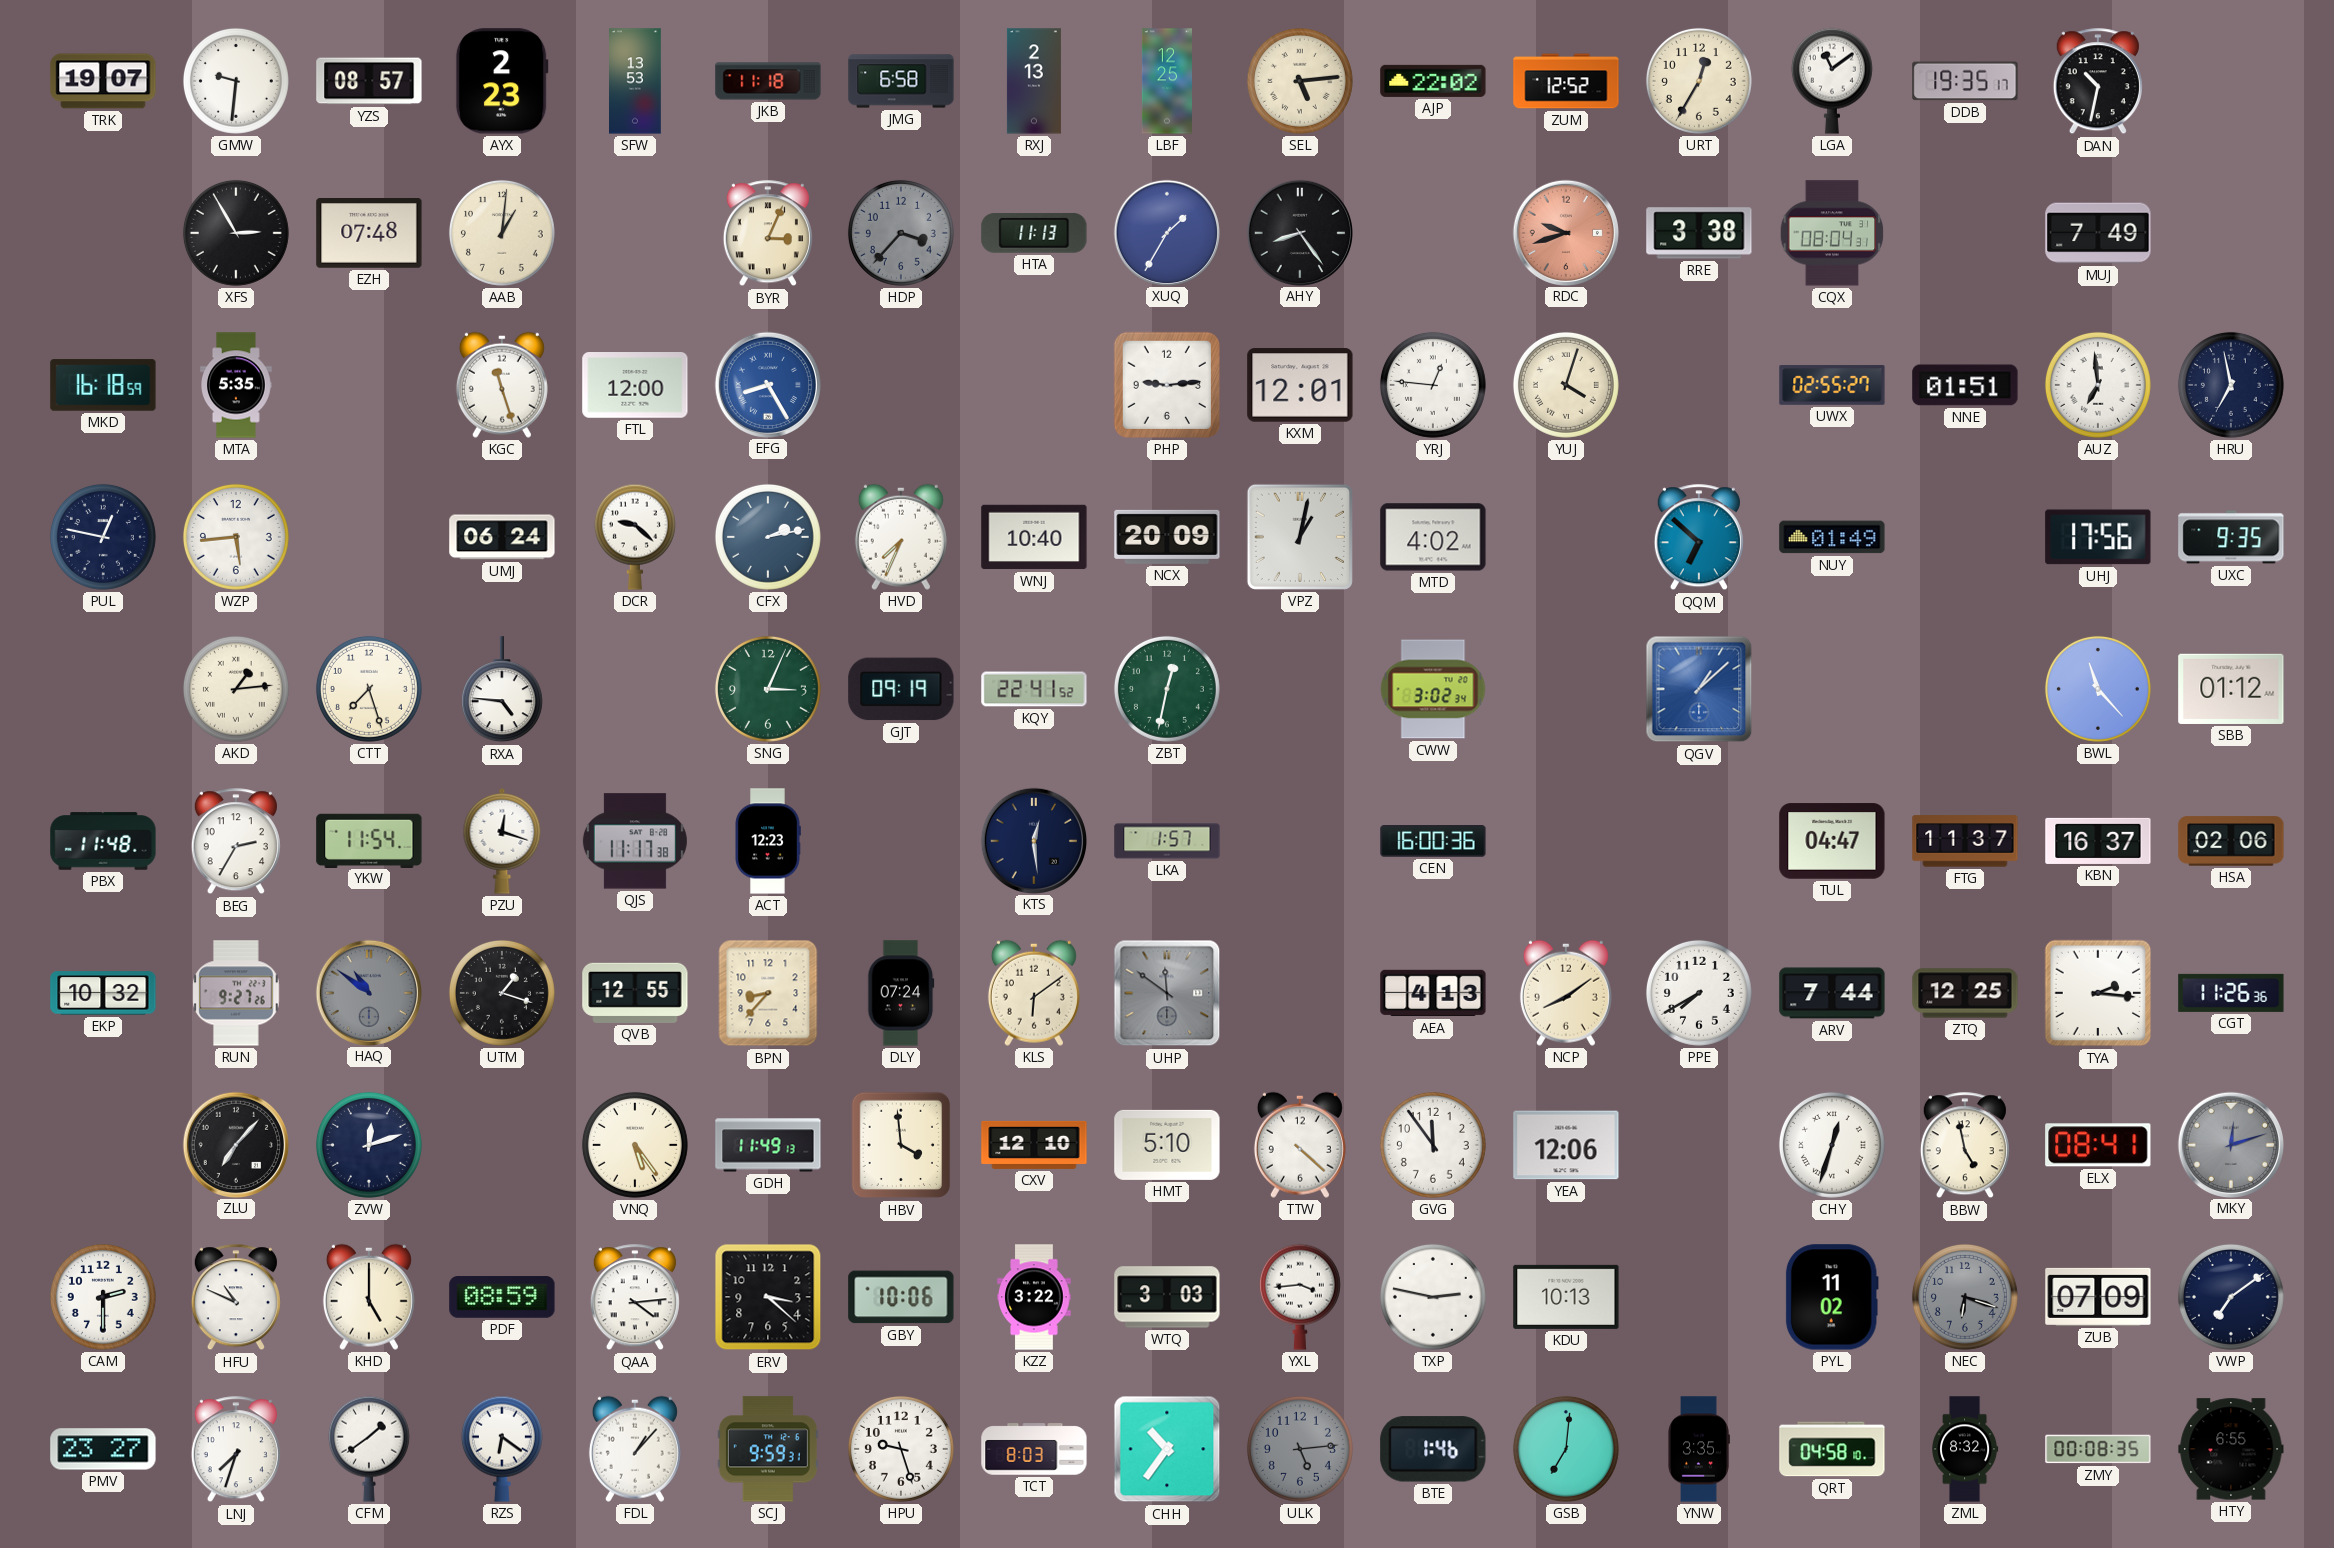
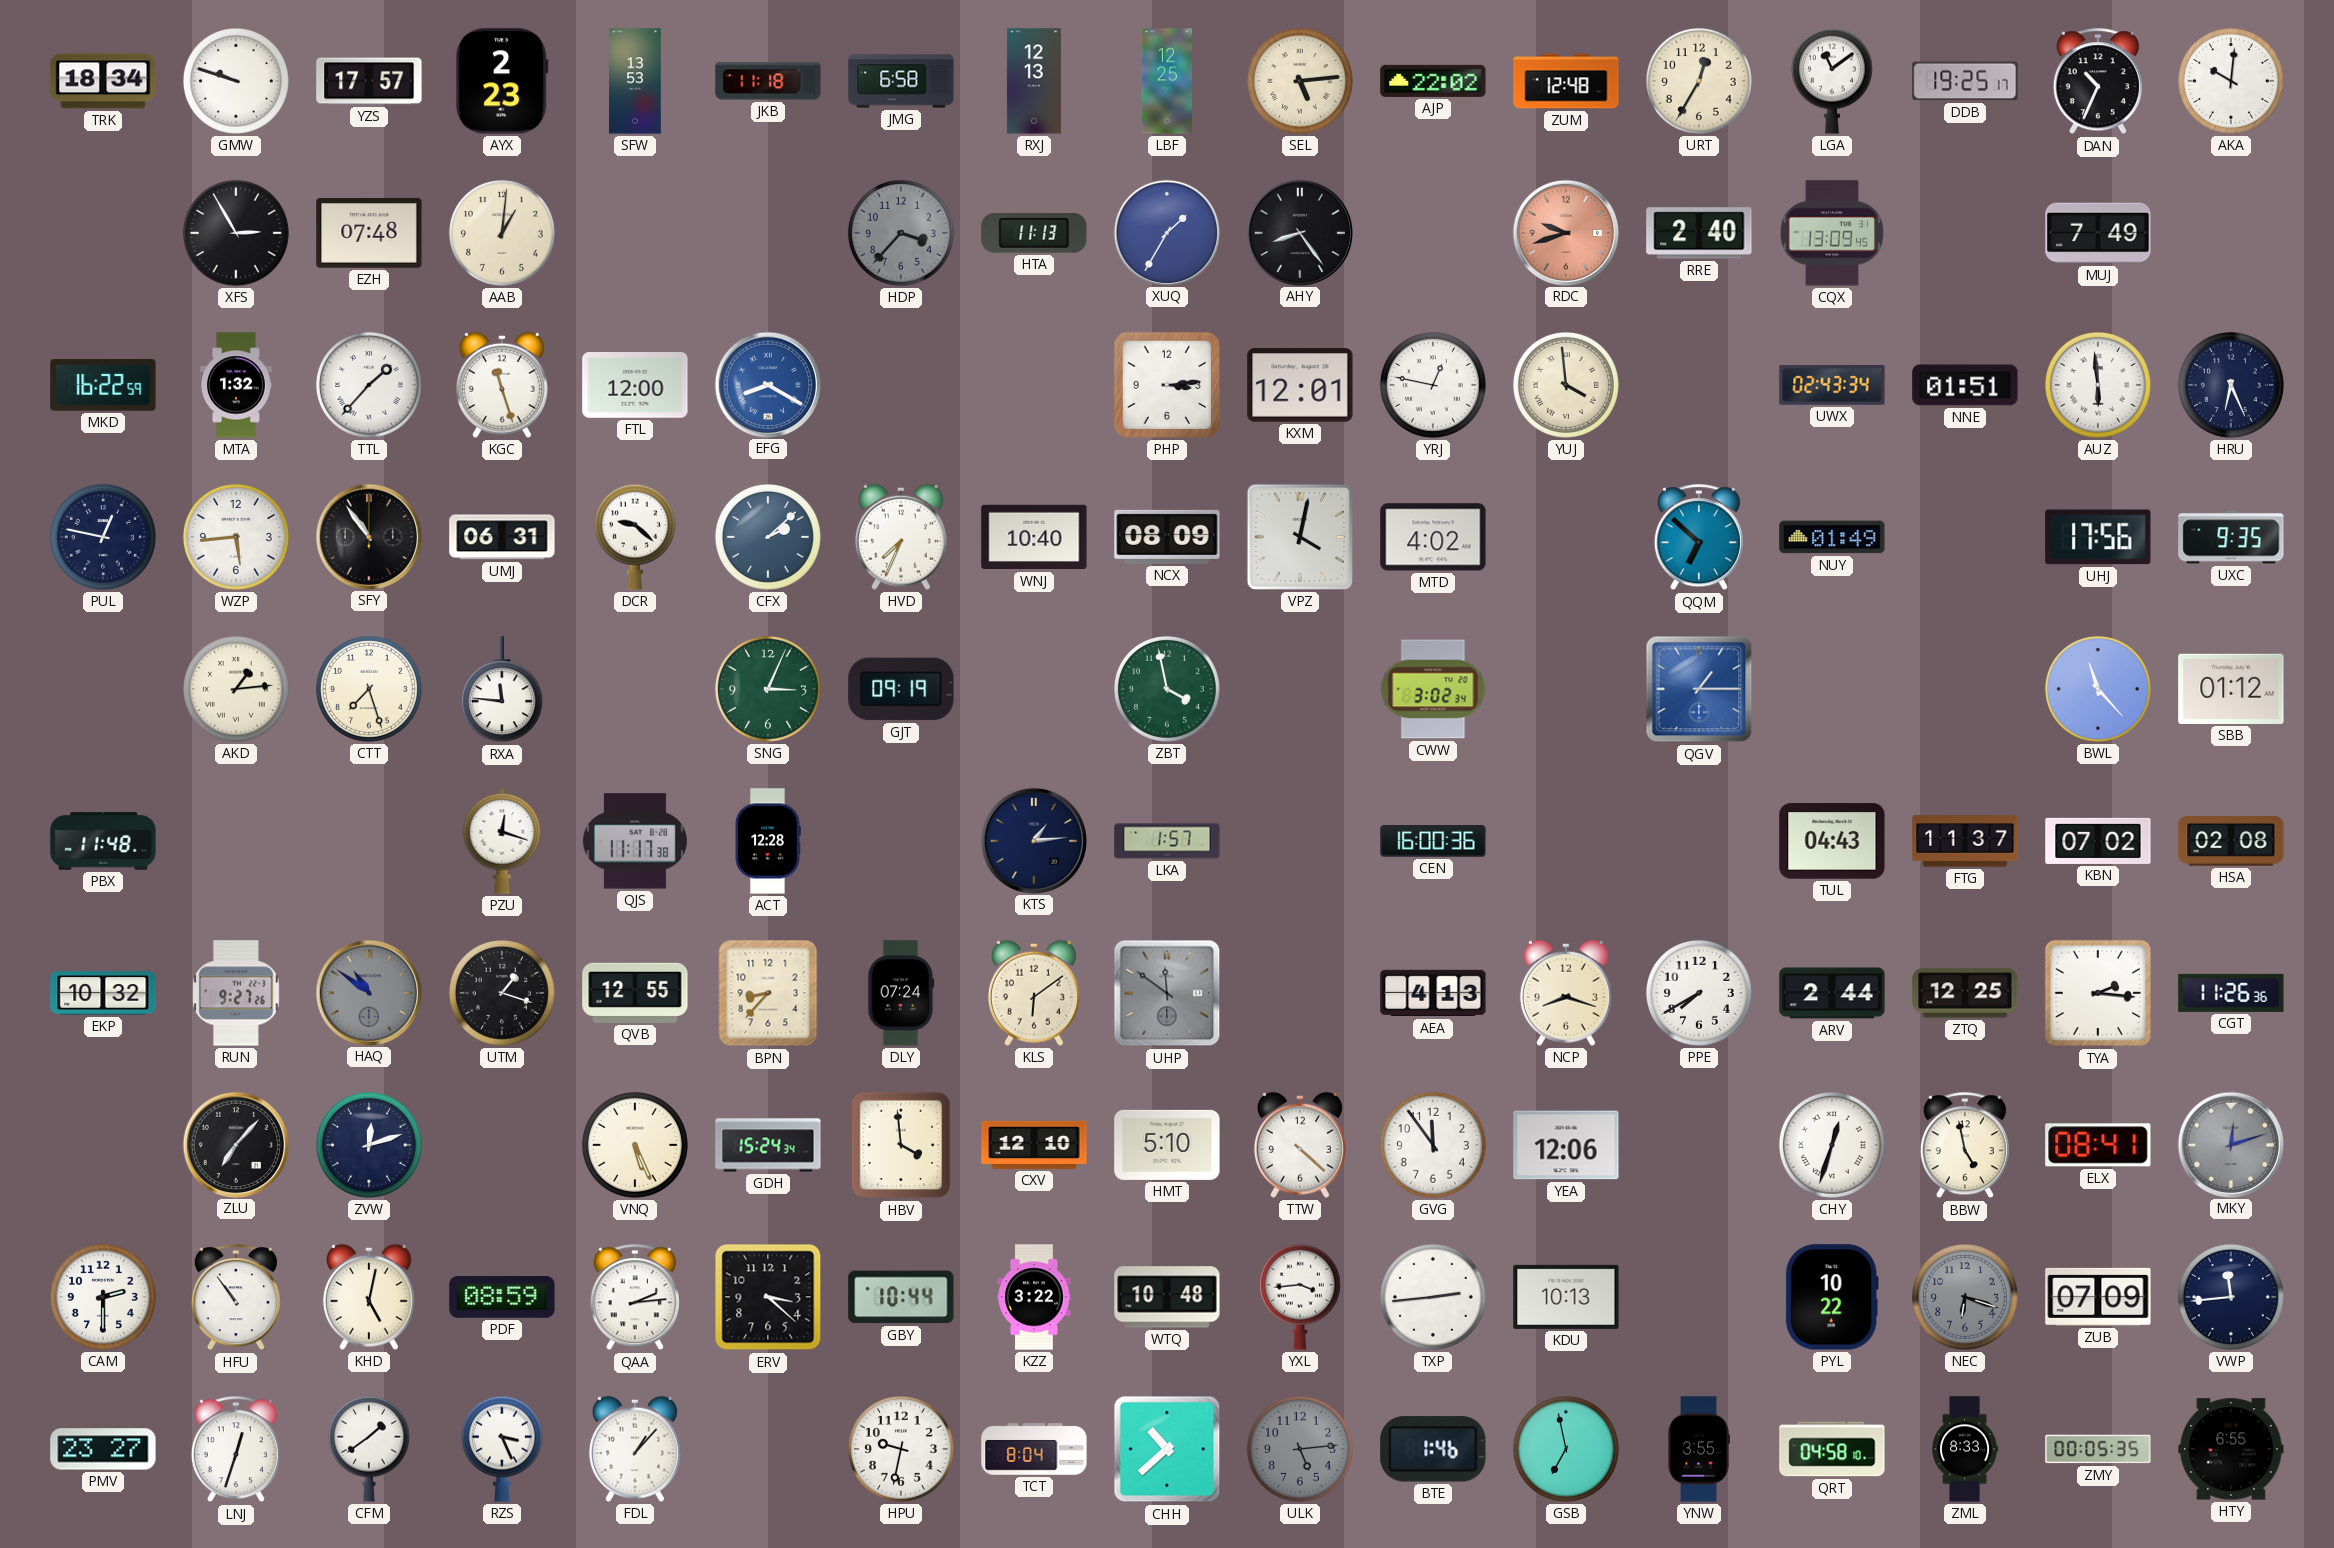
TRK: 19:07 -> 18:34
GMW: 9:31 -> 9:48
YZS: 08:57 -> 17:57
RXJ: 2:13 -> 12:13
ZUM: 12:52 -> 12:48
DDB: 19:35 -> 19:25
DAN: 10:32 -> 10:34
AKA: none -> 10:01
BYR: 3:04 -> none
RRE: 3:38 -> 2:40
CQX: 08:04 -> 13:09
MKD: 16:18 -> 16:22
MTA: 5:35 -> 1:32
TTL: none -> 1:37
EFG: 8:25 -> 8:20
PHP: 9:14 -> 3:14
YRJ: 12:46 -> 12:47
YUJ: 4:03 -> 3:59
UWX: 02:55 -> 02:43
AUZ: 6:59 -> 5:59
HRU: 6:58 -> 6:26
SFY: none -> 10:54
UMJ: 06:24 -> 06:31
CFX: 2:13 -> 2:08
NCX: 20:09 -> 08:09
VPZ: 1:02 -> 4:02
RXA: 4:46 -> 11:46
KQY: 22:41 -> none
ZBT: 12:32 -> 3:58
QGV: 1:08 -> 1:15
BEG: 2:35 -> none
YKW: 11:54 -> none
ACT: 12:23 -> 12:28
KTS: 12:29 -> 1:14
TUL: 04:47 -> 04:43
KBN: 16:37 -> 07:02
HSA: 02:06 -> 02:08
NCP: 8:09 -> 8:18
ARV: 7:44 -> 2:44
VNQ: 5:24 -> 5:26
GDH: 11:49 -> 15:24
HFU: 10:49 -> 10:54
KHD: 5:00 -> 5:02
QAA: 4:14 -> 2:14
GBY: 10:06 -> 10:44
WTQ: 3:03 -> 10:48
TXP: 2:47 -> 2:44
PYL: 11:02 -> 10:22
VWP: 7:09 -> 11:44
LNJ: 7:33 -> 12:33
RZS: 6:21 -> 3:26
SCJ: 9:59 -> none
HPU: 9:27 -> 9:32
TCT: 8:03 -> 8:04
CHH: 10:36 -> 10:38
GSB: 7:01 -> 6:58
YNW: 3:35 -> 3:55
ZML: 8:32 -> 8:33
ZMY: 00:08 -> 00:05
